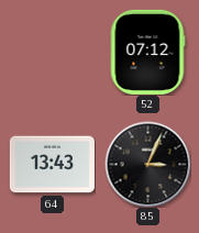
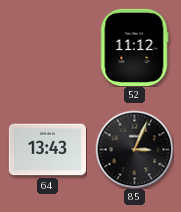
52: 07:12 -> 11:12
